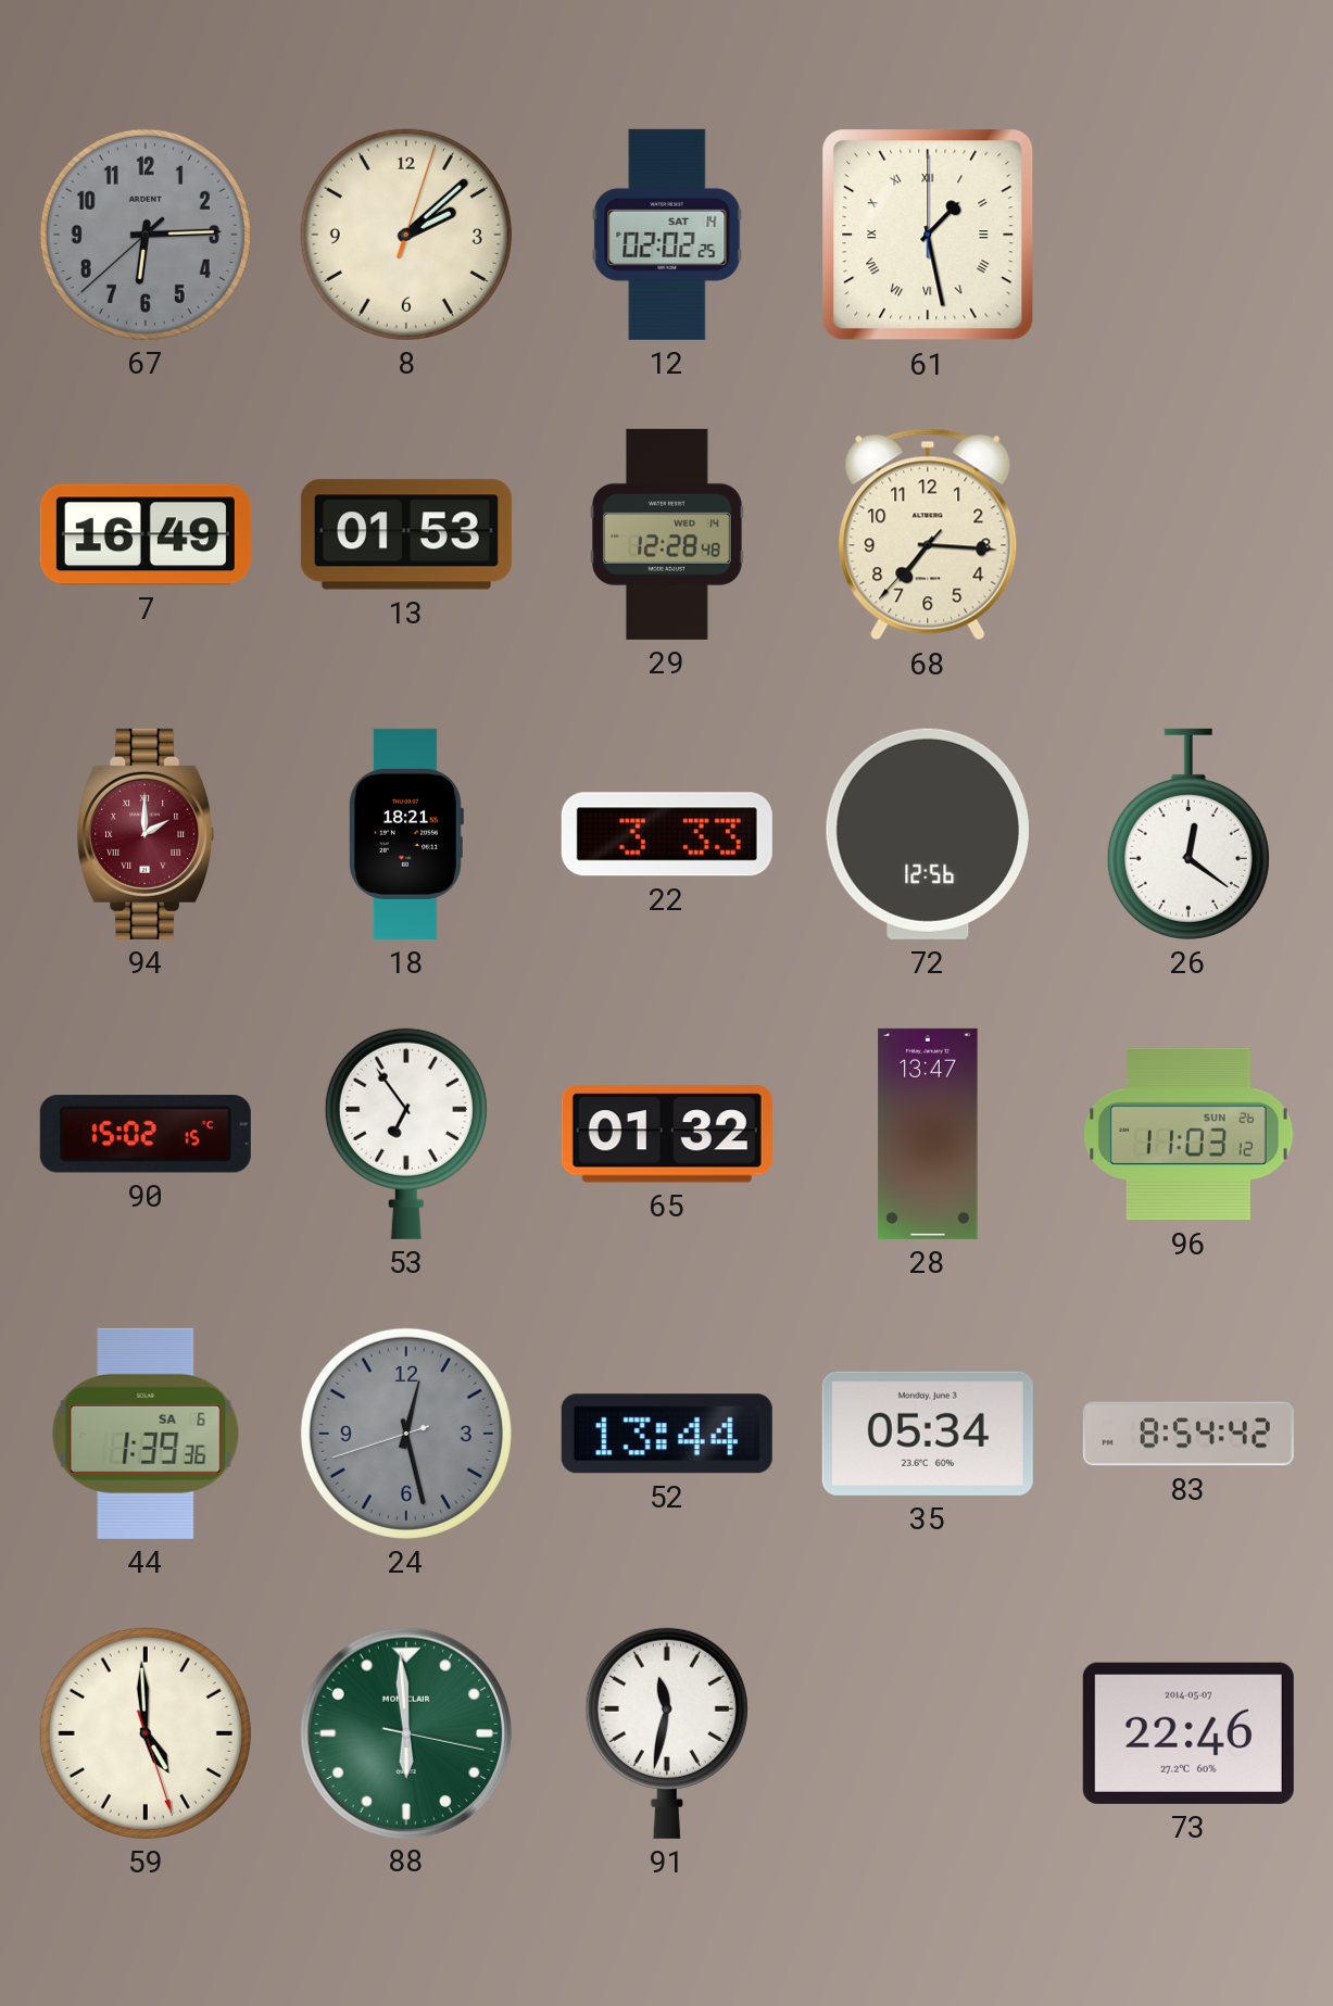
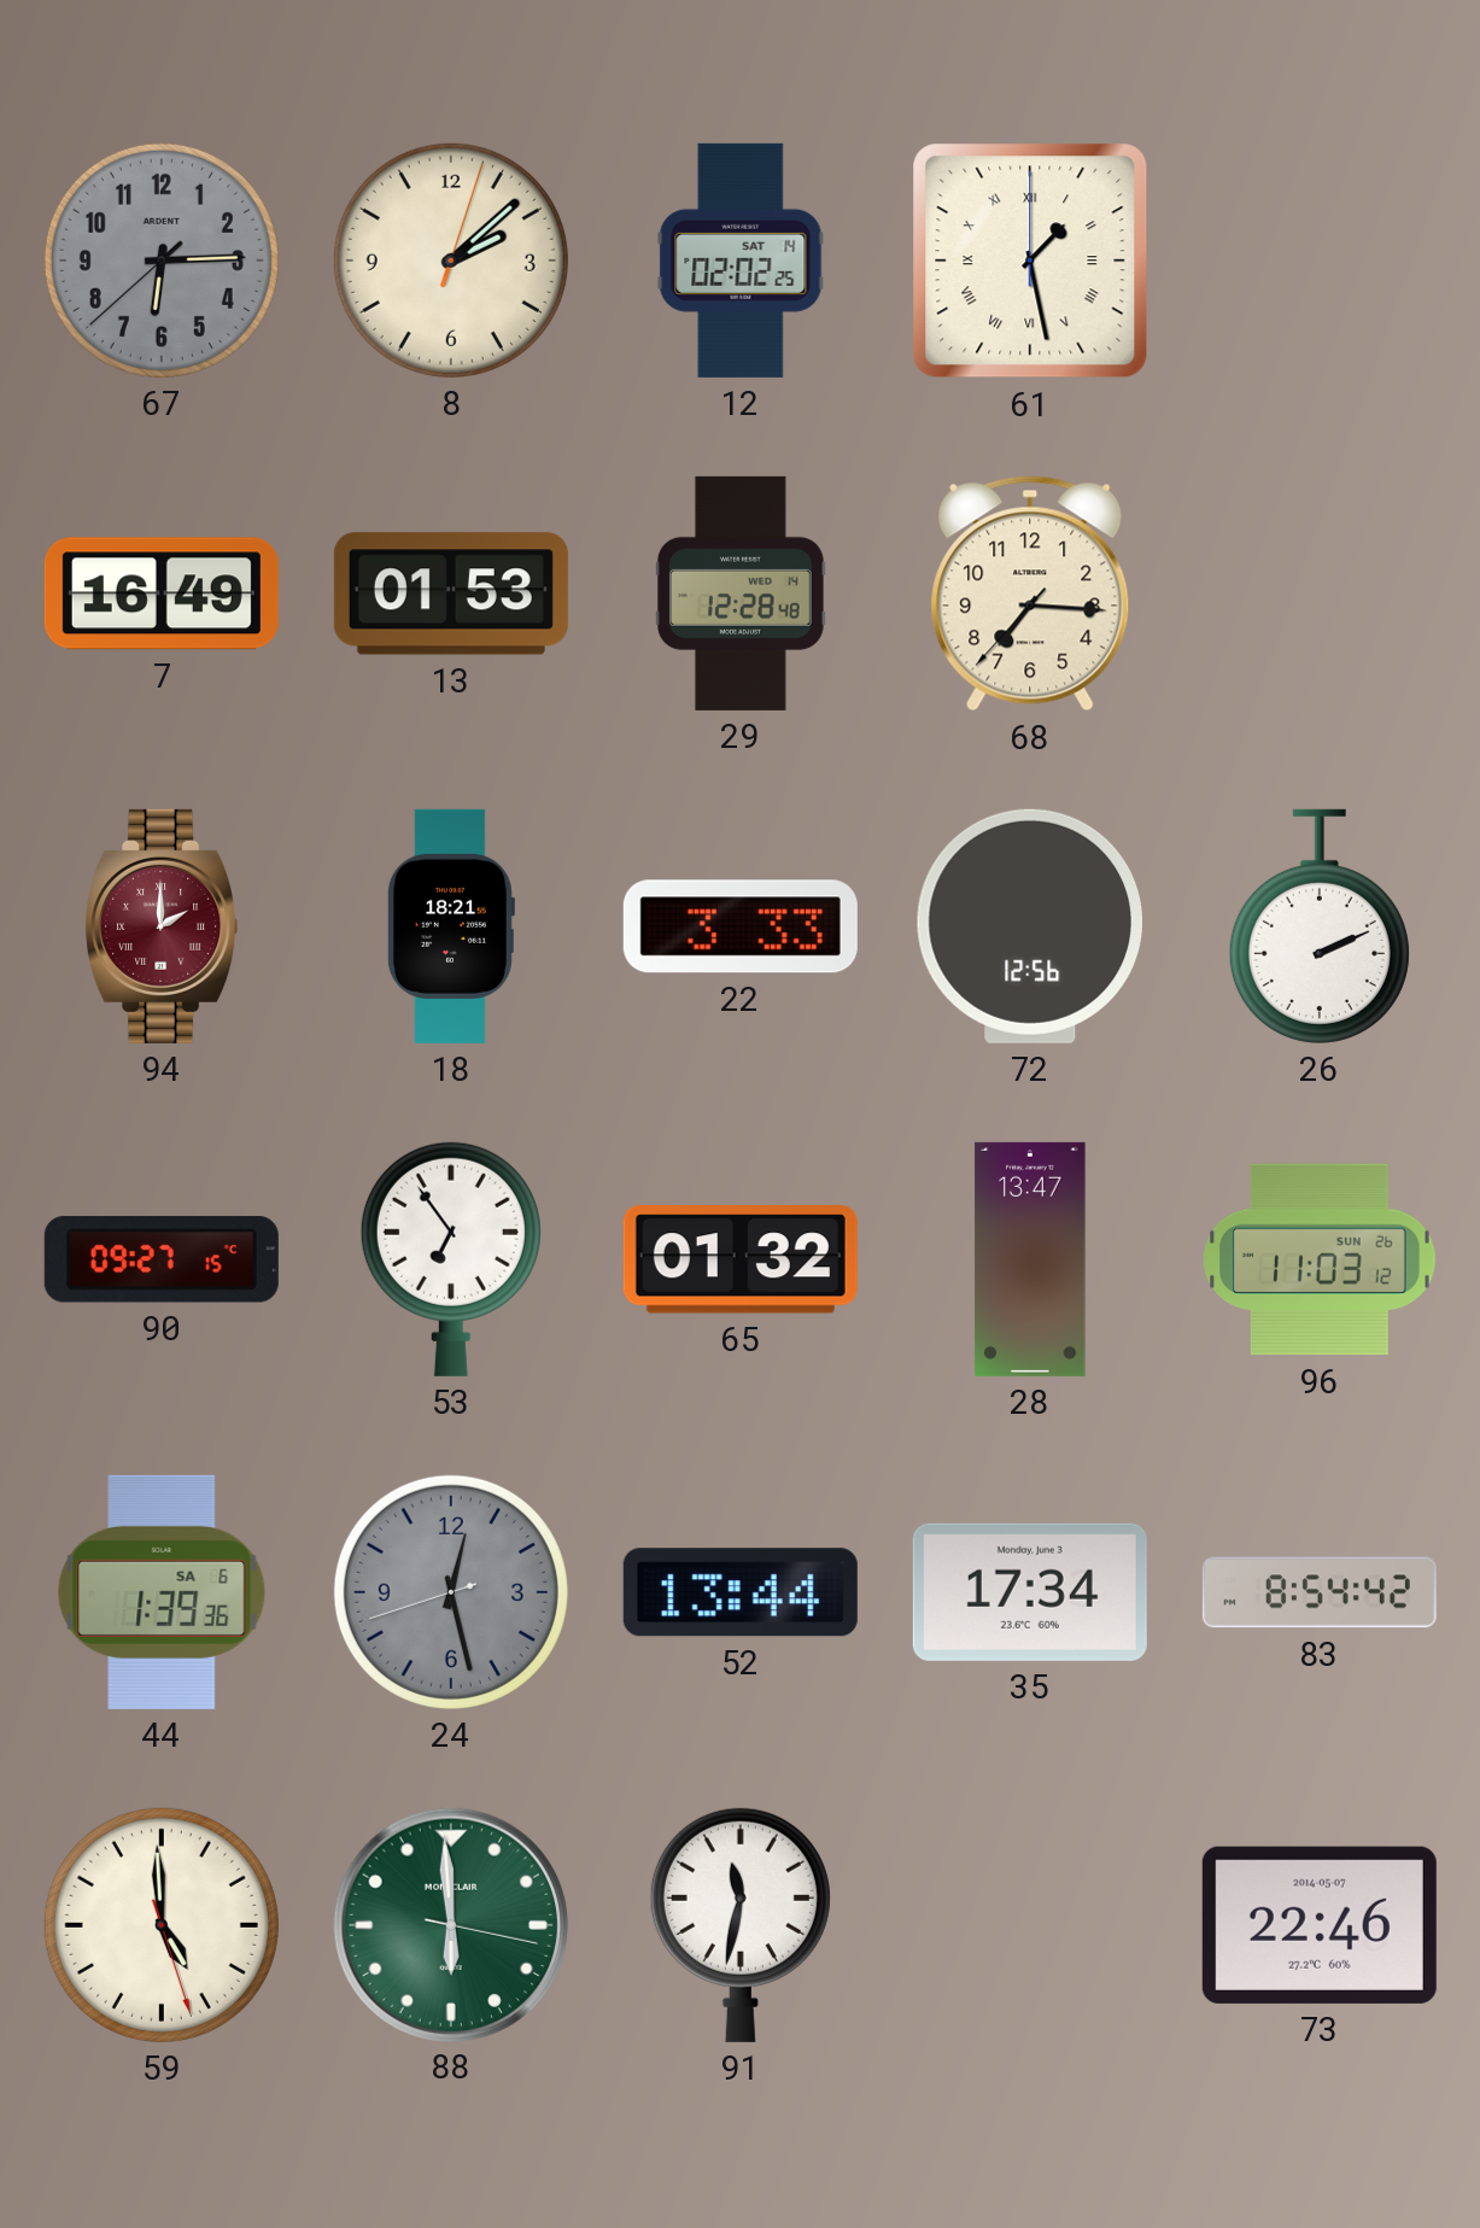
26: 12:21 -> 2:11
90: 15:02 -> 09:27
35: 05:34 -> 17:34
